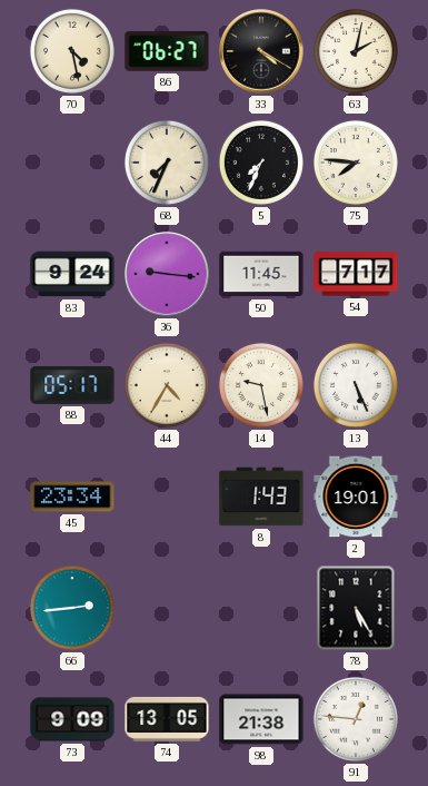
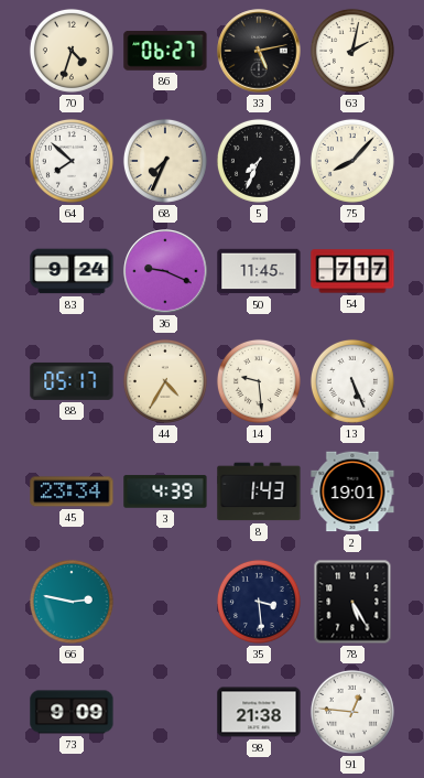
70: 4:28 -> 4:33
33: 4:20 -> 5:13
64: none -> 7:52
75: 7:46 -> 8:07
36: 9:16 -> 9:19
14: 9:28 -> 9:29
3: none -> 4:39
66: 2:44 -> 2:47
35: none -> 3:29
74: 13:05 -> none
